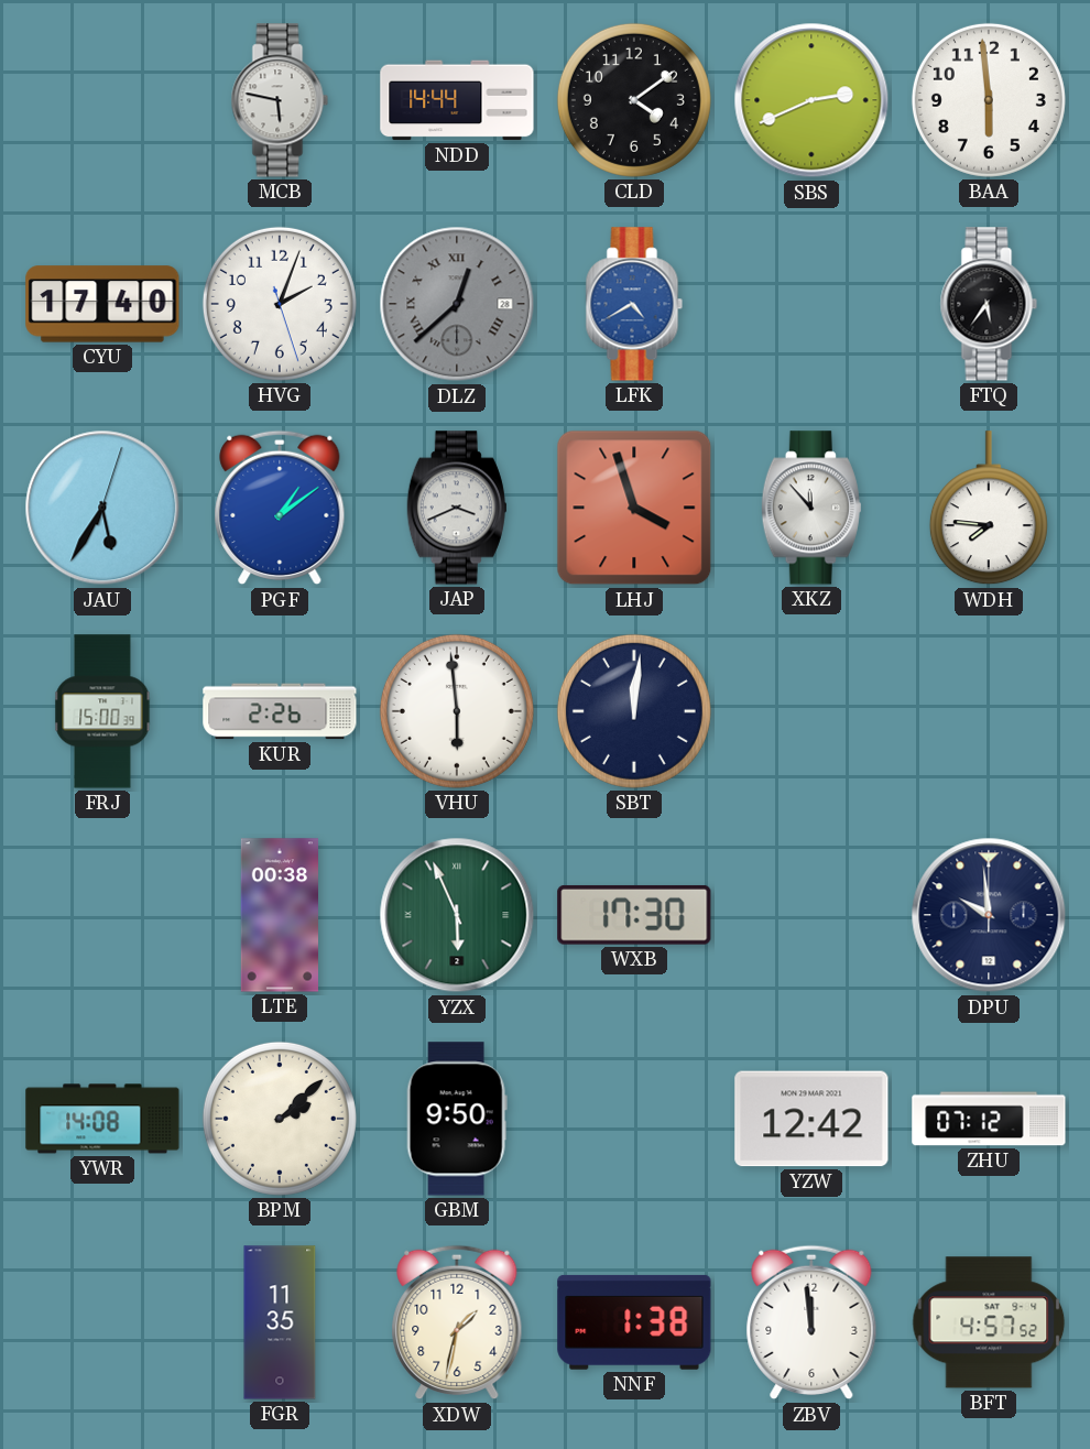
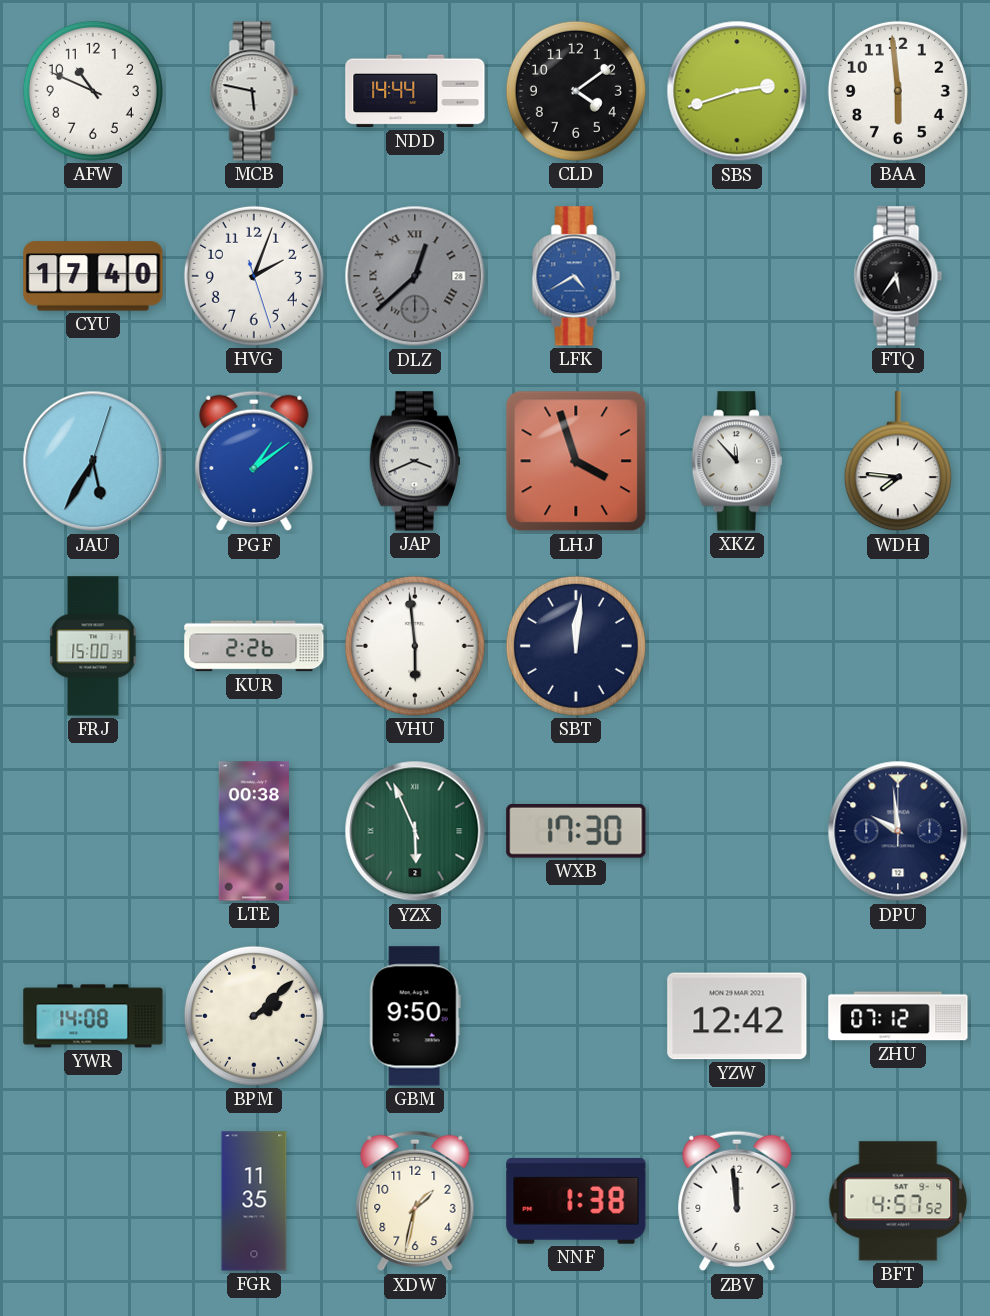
AFW: none -> 10:49
SBS: 2:41 -> 2:42
